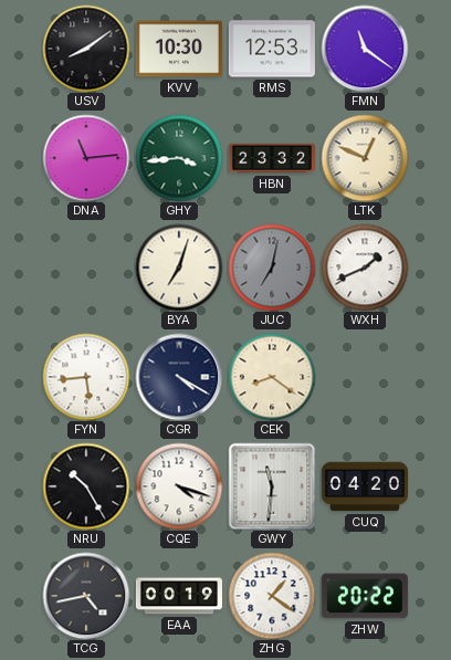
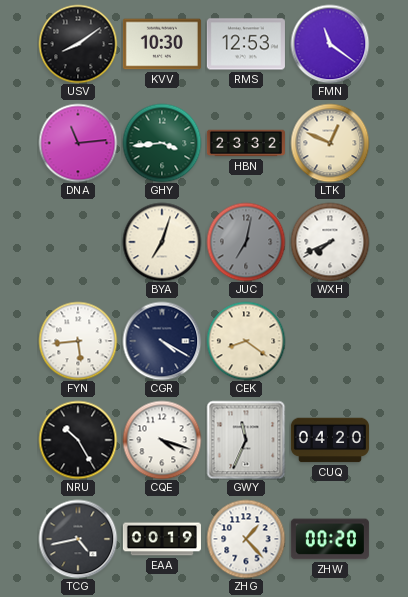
WXH: 1:41 -> 7:41
GWY: 11:31 -> 11:34
ZHG: 1:21 -> 1:23
ZHW: 20:22 -> 00:20
